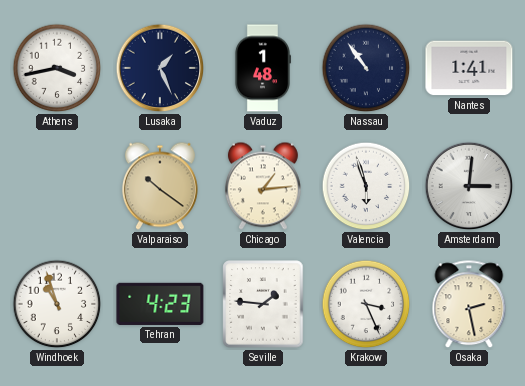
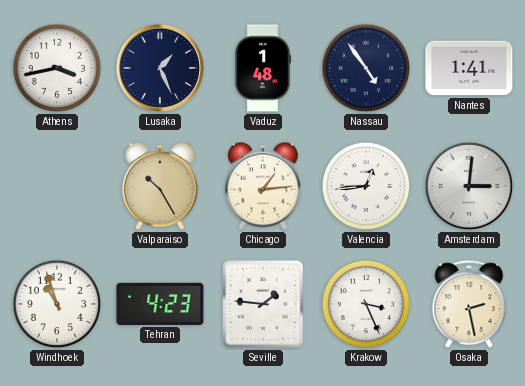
Nassau: 10:54 -> 4:54
Valparaiso: 10:21 -> 10:25
Valencia: 5:57 -> 12:44
